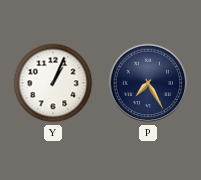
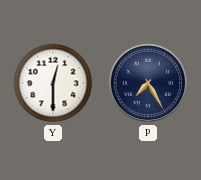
Y: 1:04 -> 12:30
